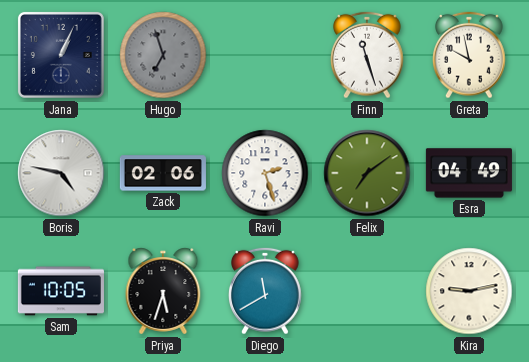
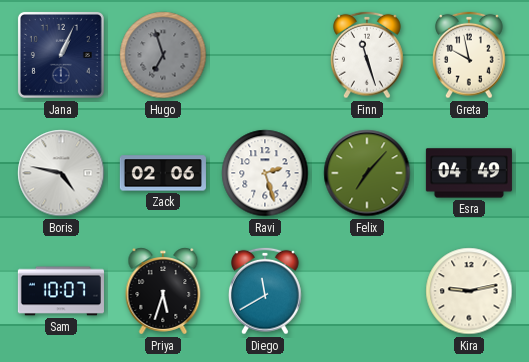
Felix: 7:09 -> 7:07
Sam: 10:05 -> 10:07
